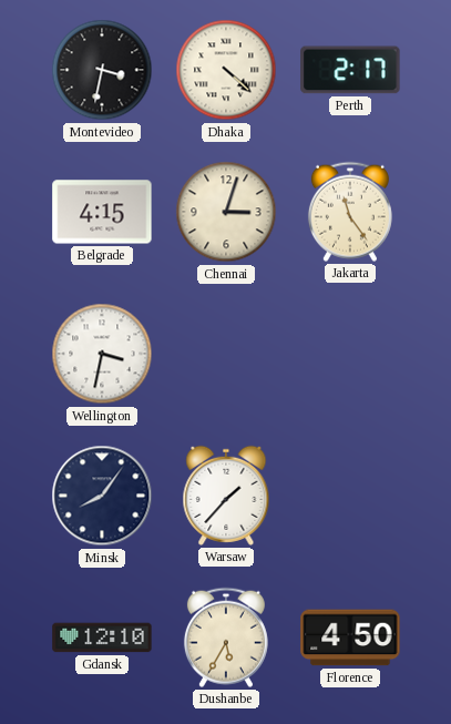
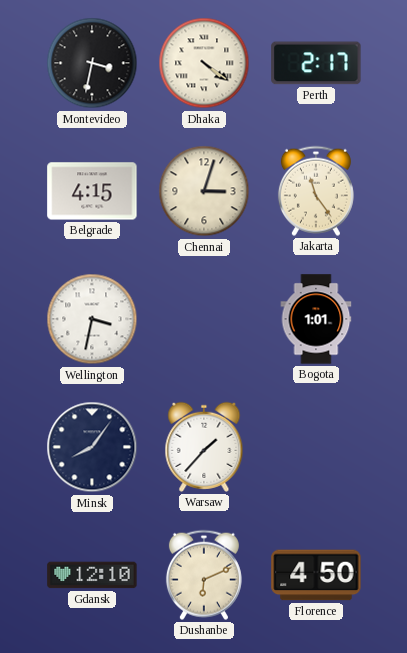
Dhaka: 4:22 -> 4:21
Bogota: none -> 1:01
Dushanbe: 5:35 -> 6:11
